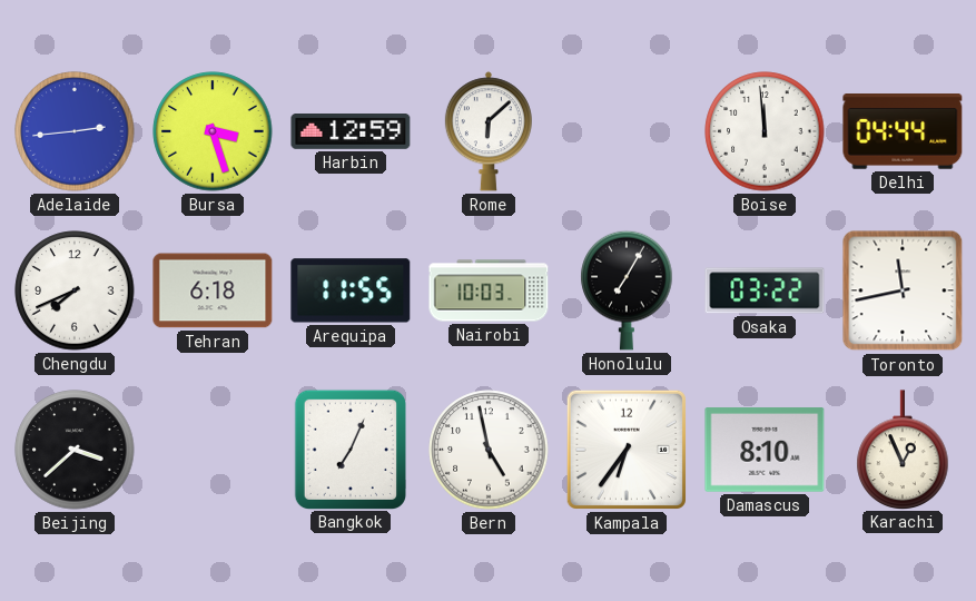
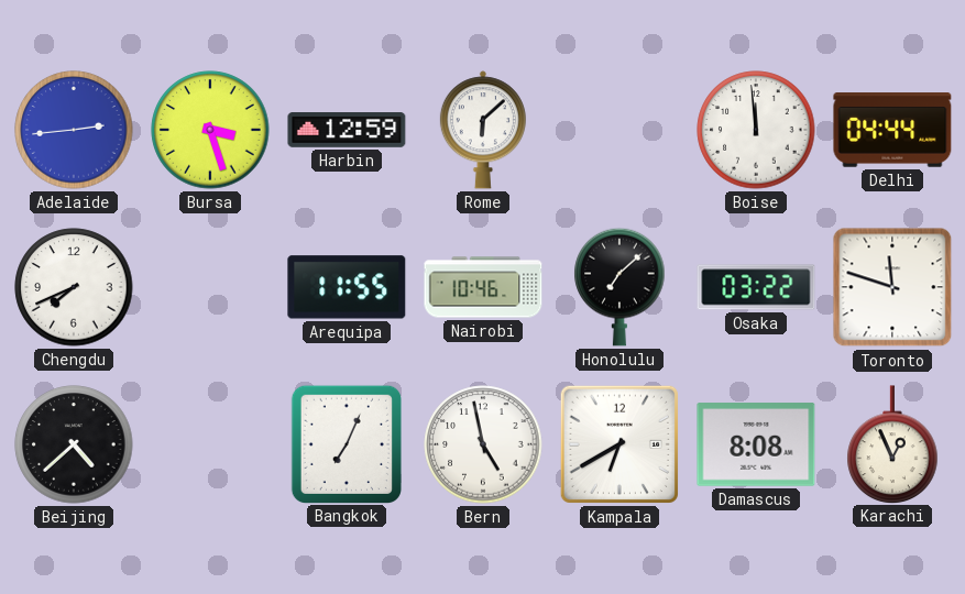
Tehran: 6:18 -> none
Nairobi: 10:03 -> 10:46
Honolulu: 7:05 -> 7:08
Toronto: 11:43 -> 11:48
Beijing: 3:38 -> 4:38
Kampala: 6:36 -> 6:40
Damascus: 8:10 -> 8:08
